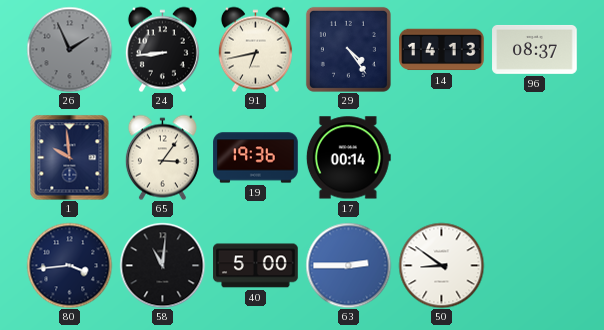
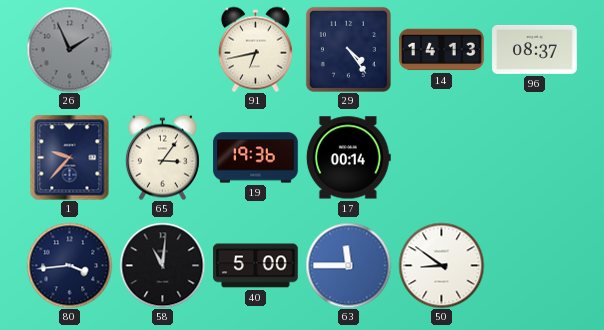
24: 8:44 -> none
1: 9:59 -> 9:37
63: 2:45 -> 11:45
